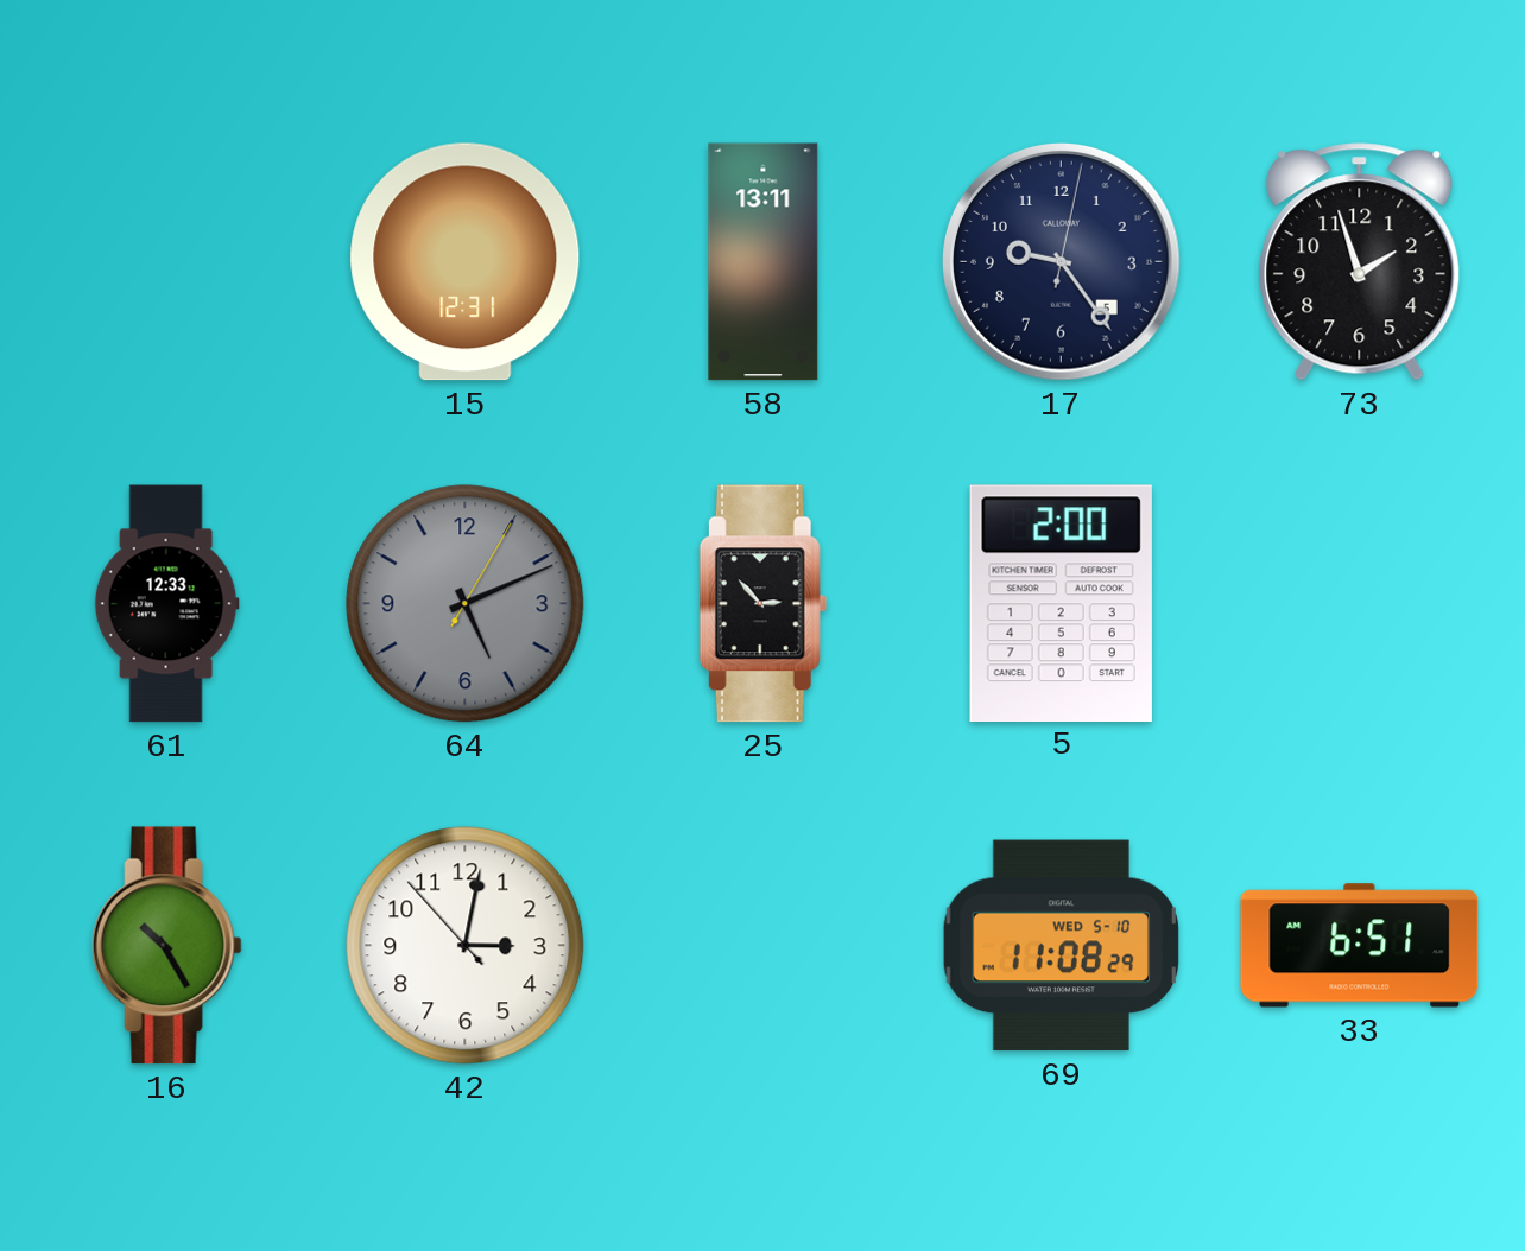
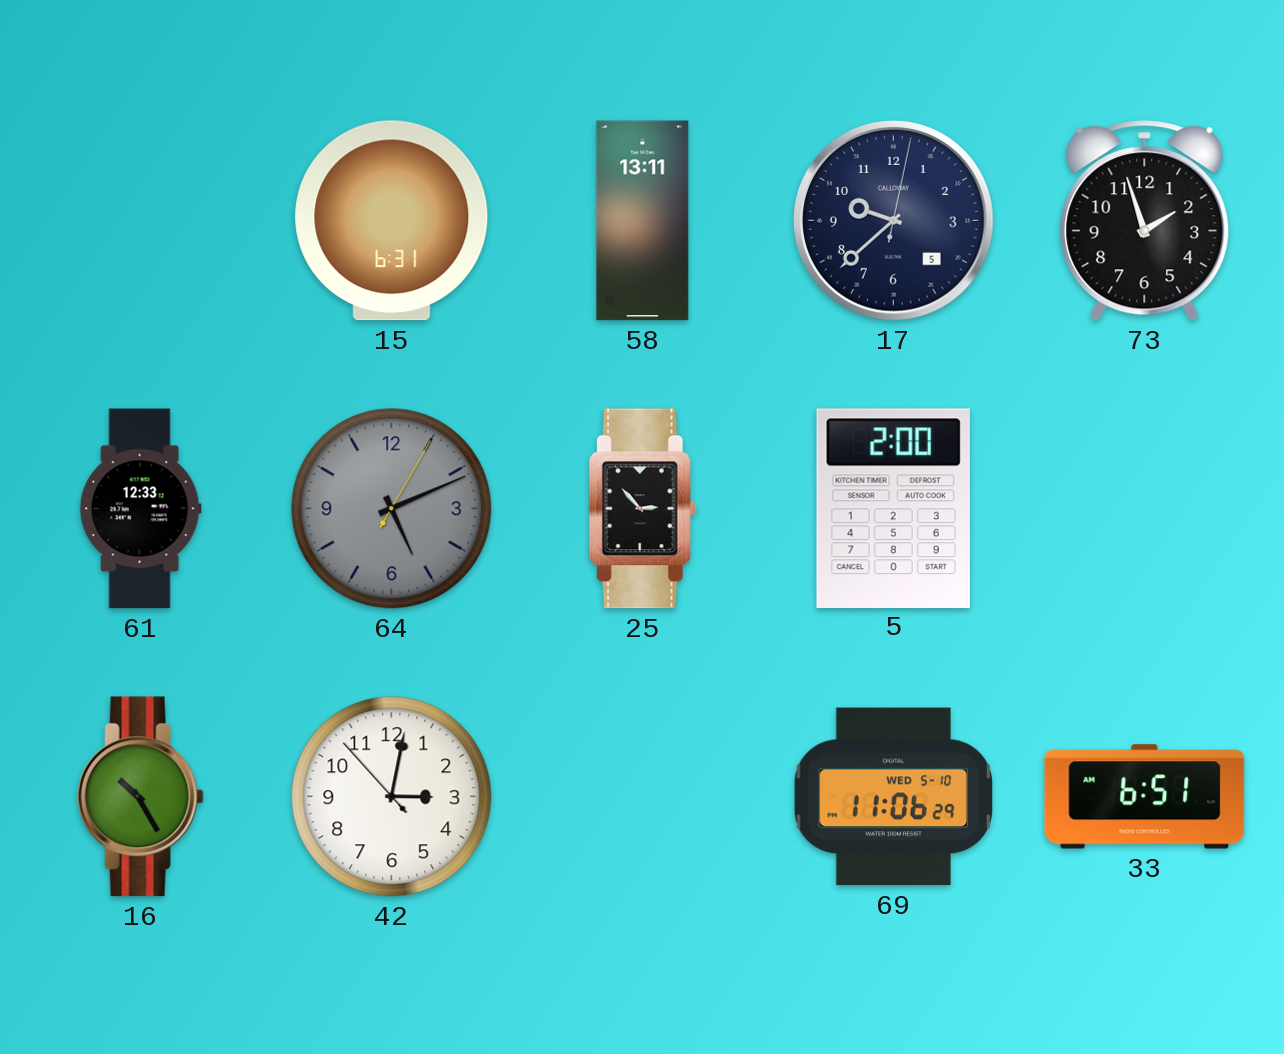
15: 12:31 -> 6:31
17: 9:24 -> 9:38
69: 11:08 -> 11:06
